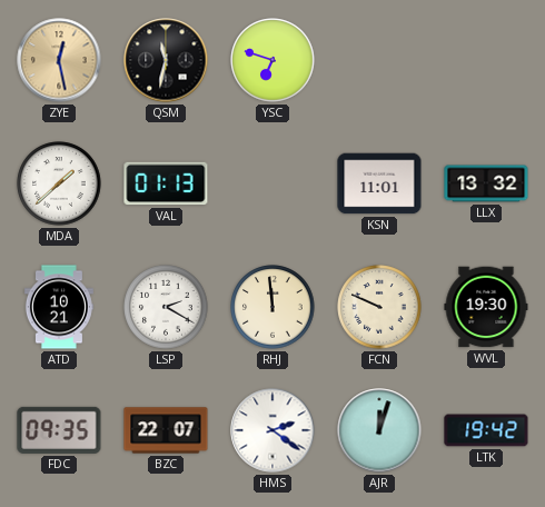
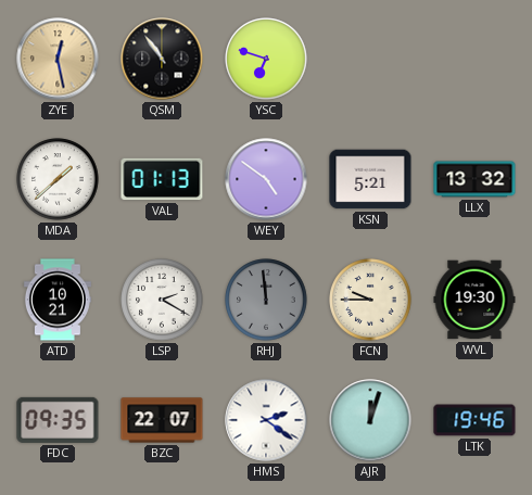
QSM: 11:32 -> 10:54
WEY: none -> 4:51
KSN: 11:01 -> 5:21
RHJ dial: cream -> grey
FCN: 9:49 -> 9:45
LTK: 19:42 -> 19:46
